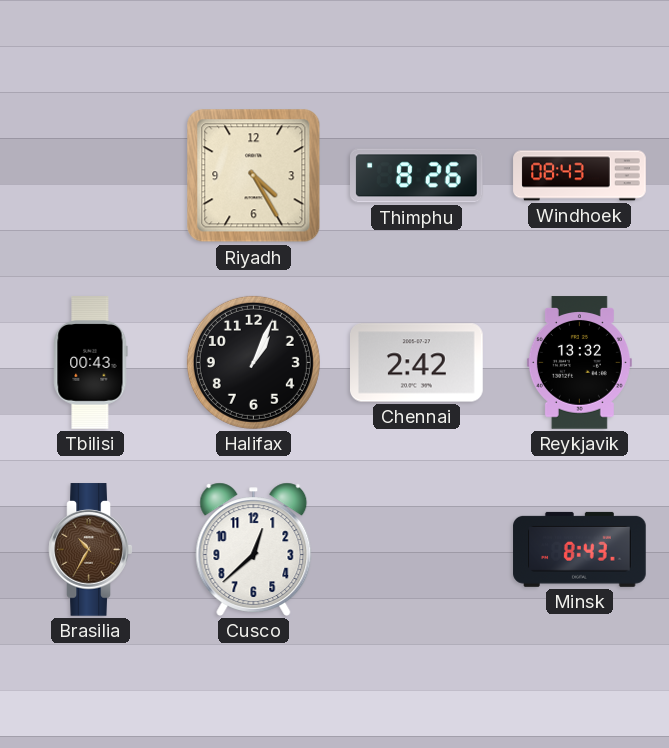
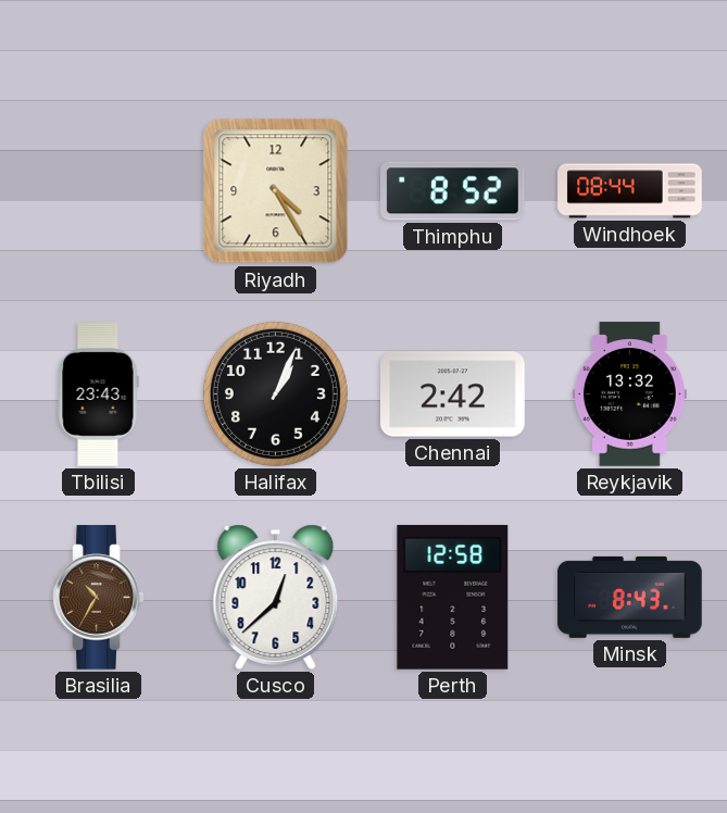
Thimphu: 8:26 -> 8:52
Windhoek: 08:43 -> 08:44
Tbilisi: 00:43 -> 23:43
Perth: none -> 12:58
